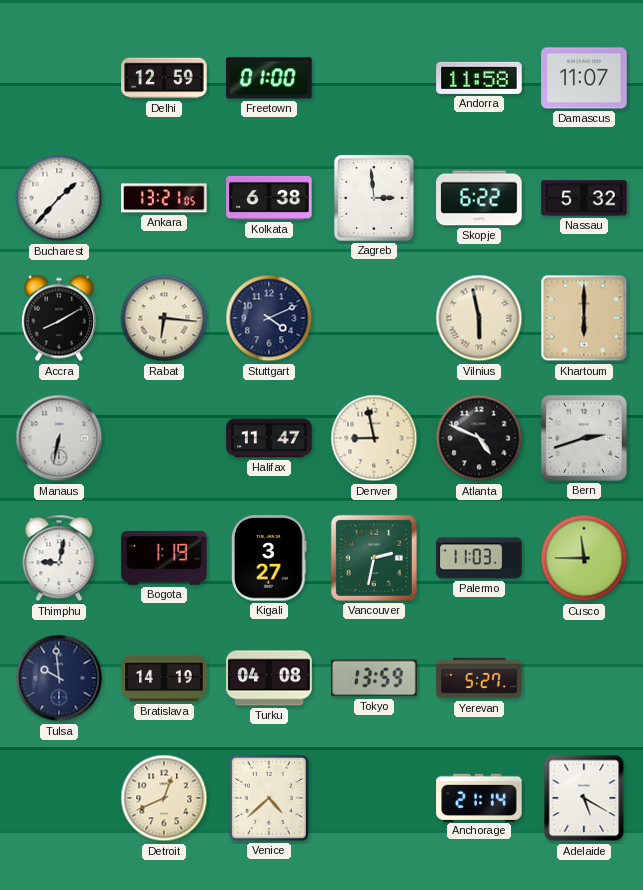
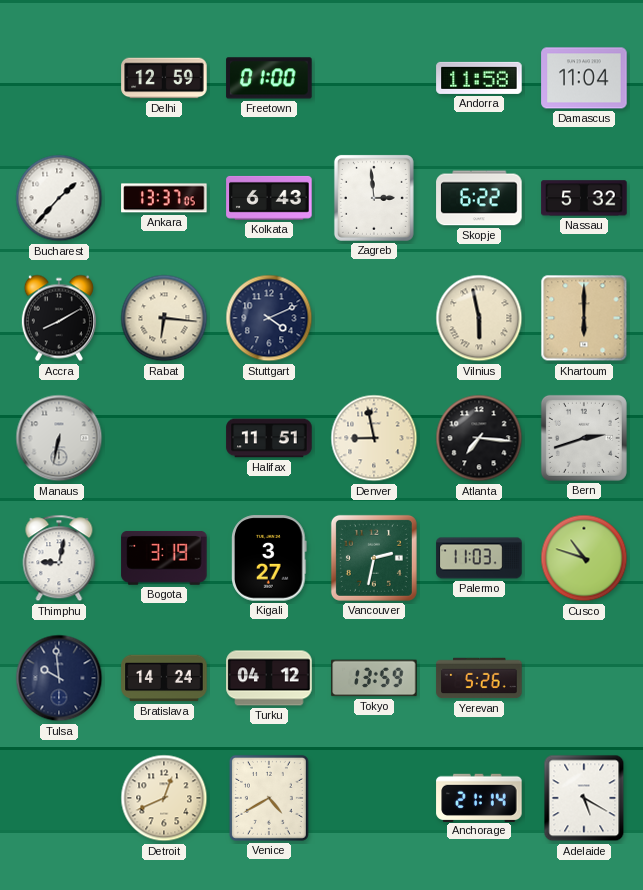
Damascus: 11:07 -> 11:04
Ankara: 13:21 -> 13:37
Kolkata: 6:38 -> 6:43
Halifax: 11:47 -> 11:51
Atlanta: 4:49 -> 7:16
Bogota: 1:19 -> 3:19
Cusco: 11:45 -> 10:48
Bratislava: 14:19 -> 14:24
Turku: 04:08 -> 04:12
Yerevan: 5:27 -> 5:26
Venice: 4:38 -> 4:40
